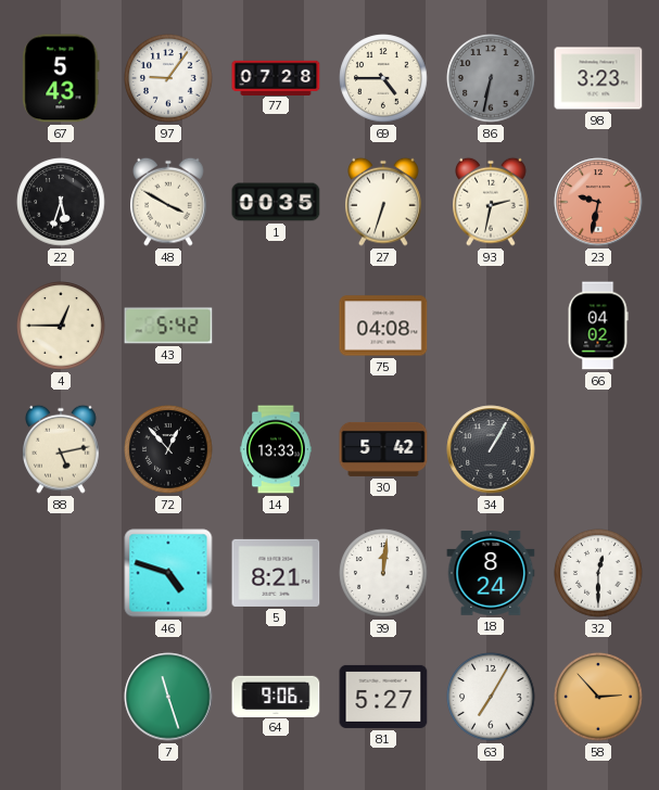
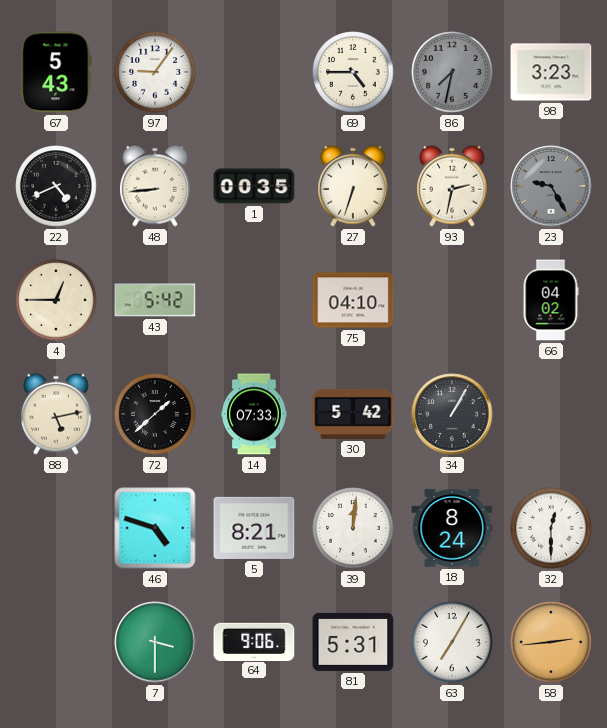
77: 07:28 -> none
86: 6:32 -> 7:32
22: 5:33 -> 4:41
48: 3:50 -> 8:44
23: 9:32 -> 9:25
23 dial: salmon -> grey
75: 04:08 -> 04:10
72: 12:53 -> 1:38
14: 13:33 -> 07:33
7: 11:27 -> 3:30
81: 5:27 -> 5:31
58: 2:53 -> 2:44
